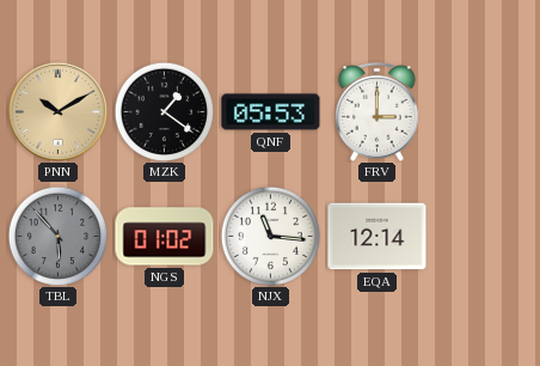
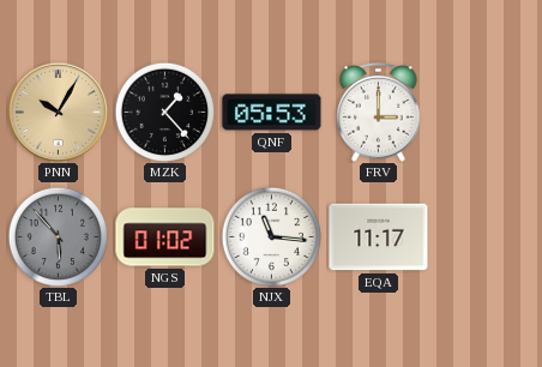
PNN: 10:10 -> 10:05
MZK: 1:21 -> 1:23
EQA: 12:14 -> 11:17
